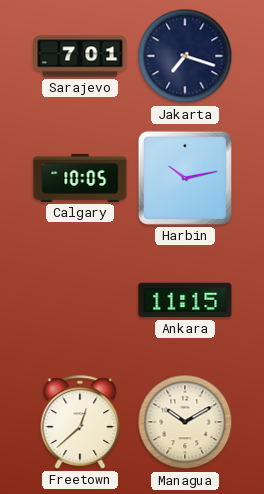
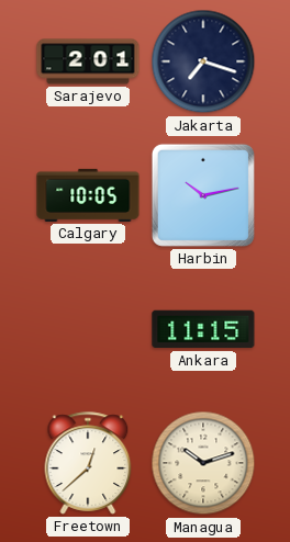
Sarajevo: 7:01 -> 2:01
Managua: 10:10 -> 10:12
